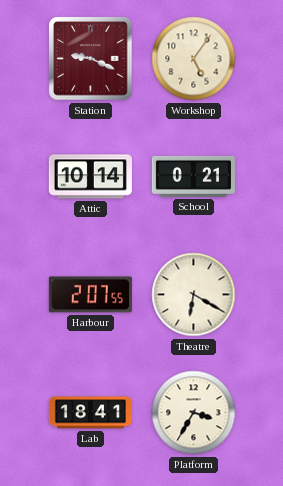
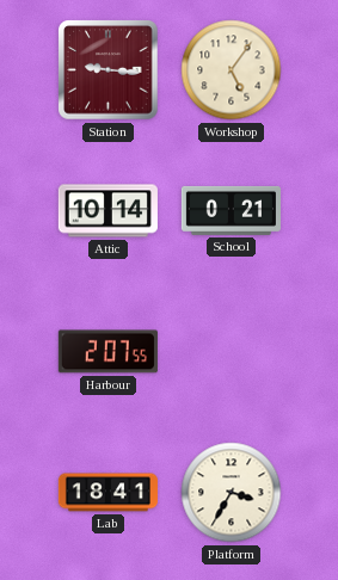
Station: 9:19 -> 9:16
Theatre: 6:20 -> none
